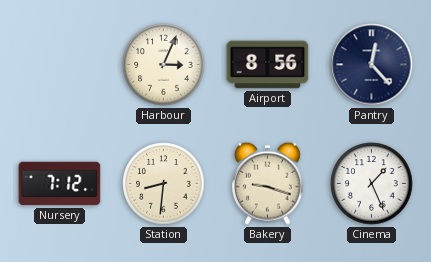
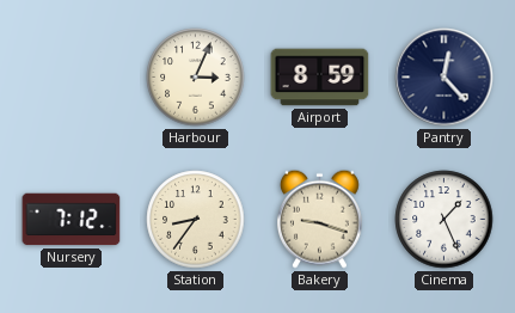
Airport: 8:56 -> 8:59
Station: 8:31 -> 8:36
